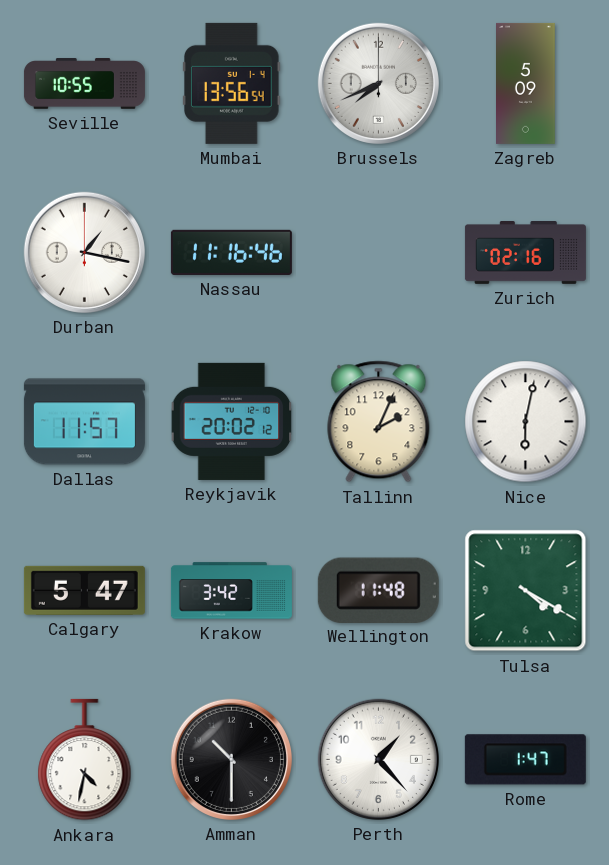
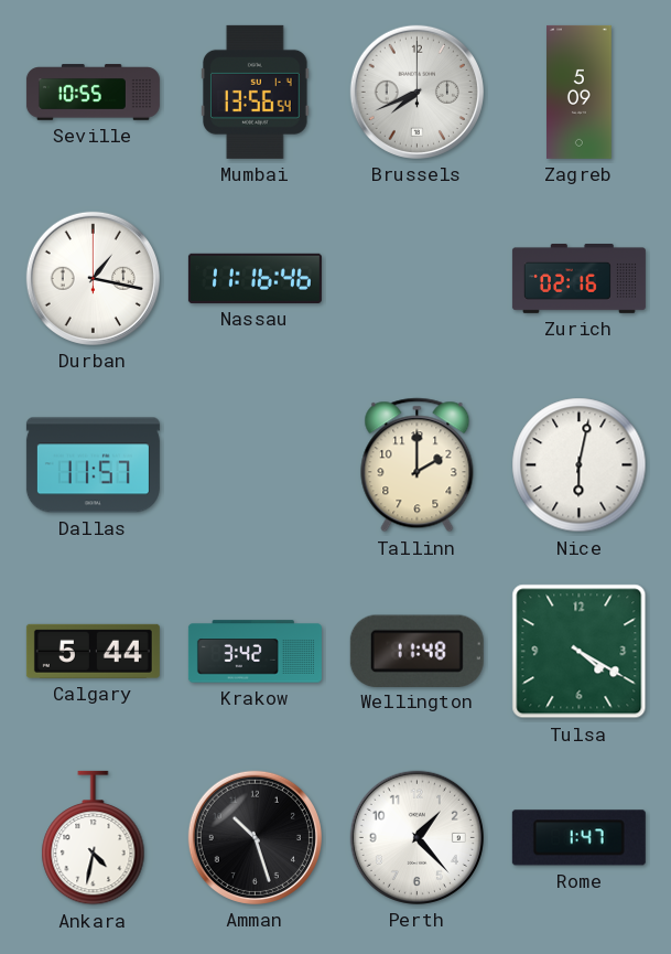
Reykjavik: 20:02 -> none
Tallinn: 2:04 -> 2:00
Calgary: 5:47 -> 5:44
Amman: 10:30 -> 10:27
